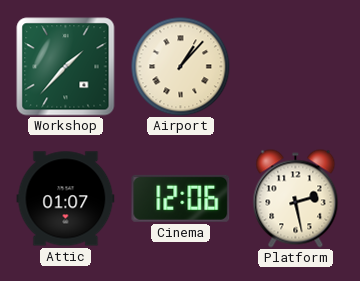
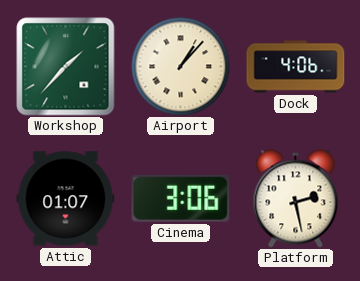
Dock: none -> 4:06
Cinema: 12:06 -> 3:06
